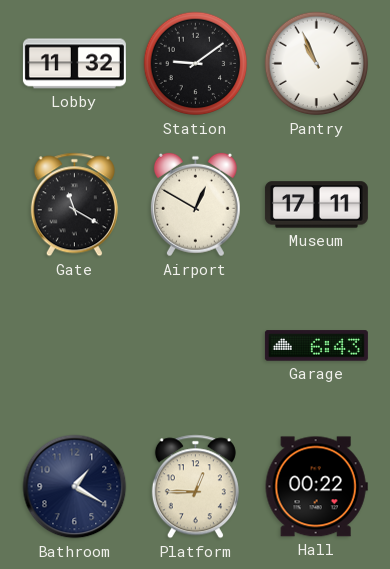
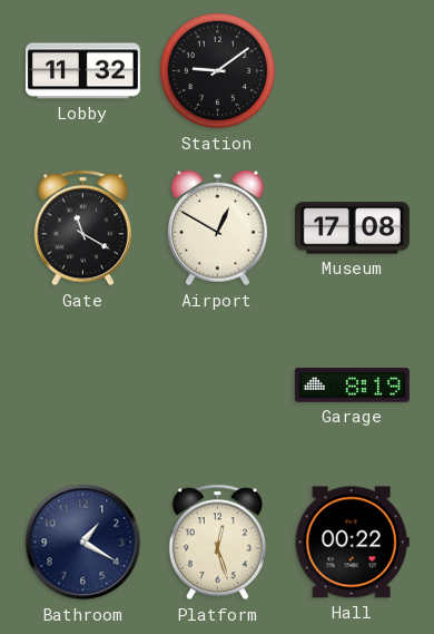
Pantry: 10:56 -> none
Museum: 17:11 -> 17:08
Garage: 6:43 -> 8:19
Platform: 12:45 -> 12:27
